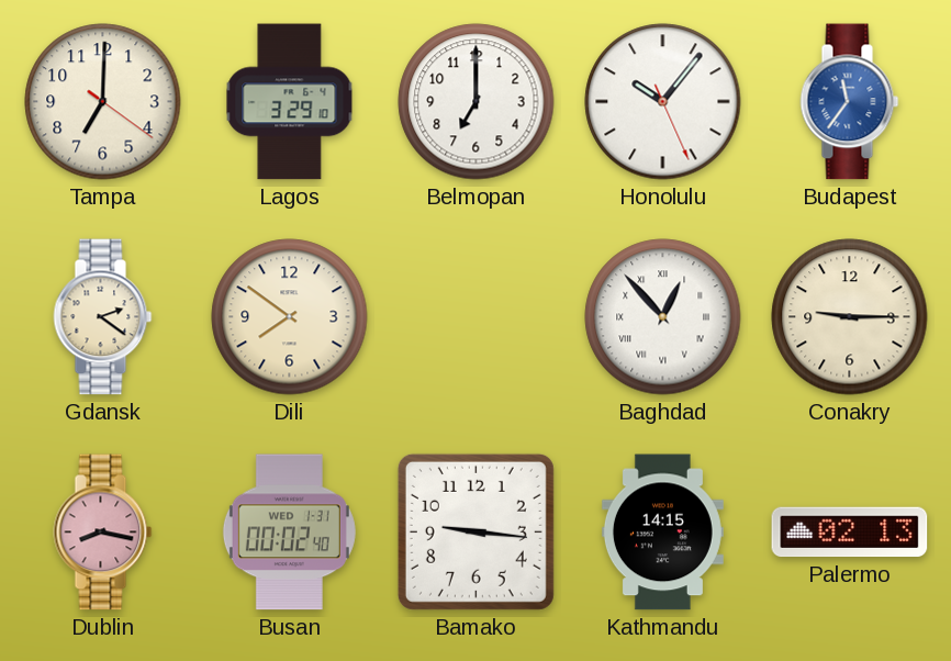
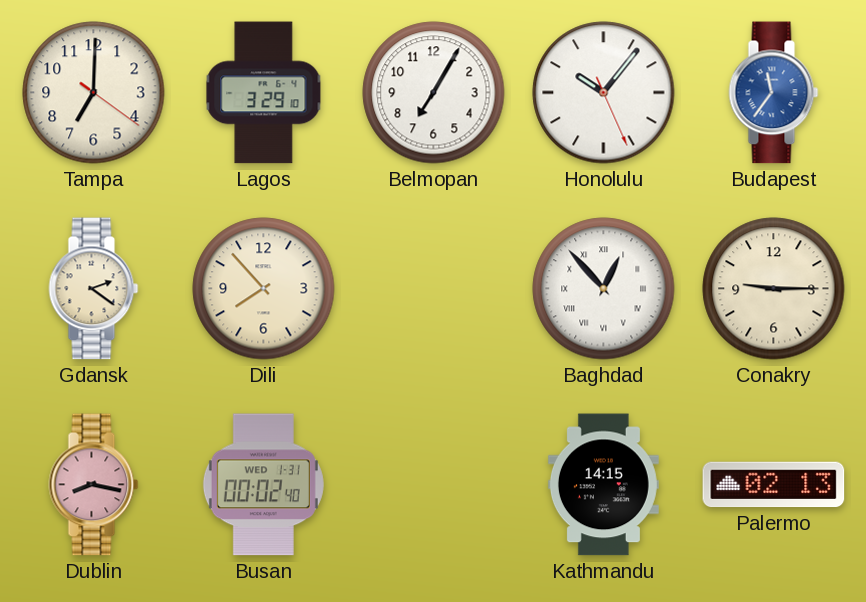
Belmopan: 7:00 -> 7:05
Dili: 7:51 -> 7:53
Bamako: 9:16 -> none
